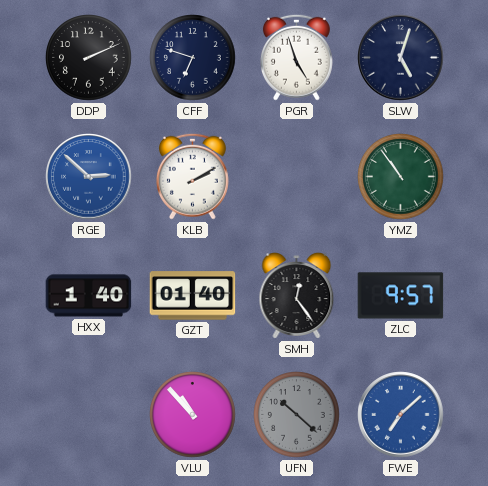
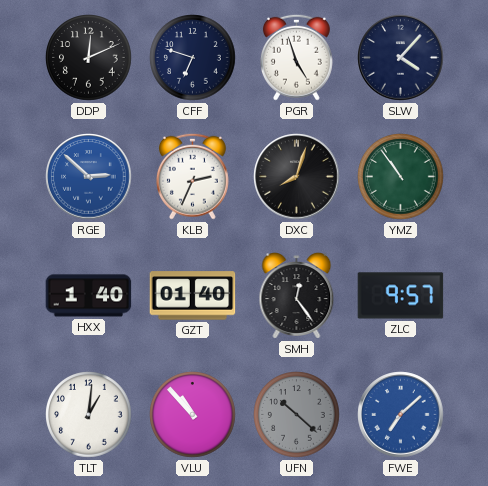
DDP: 2:11 -> 12:11
SLW: 5:03 -> 4:07
KLB: 2:10 -> 2:34
DXC: none -> 8:03
TLT: none -> 1:01
